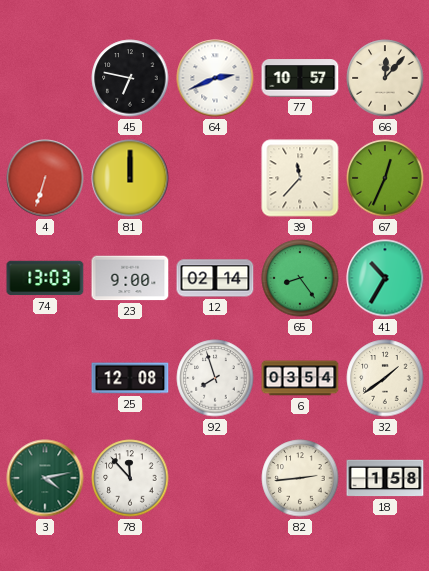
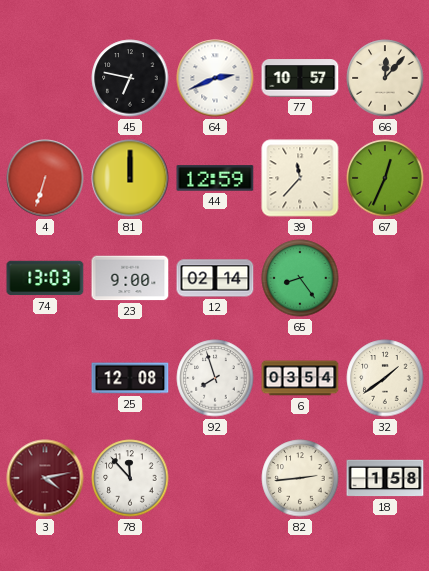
44: none -> 12:59
41: 10:35 -> none
3 dial: green -> burgundy
